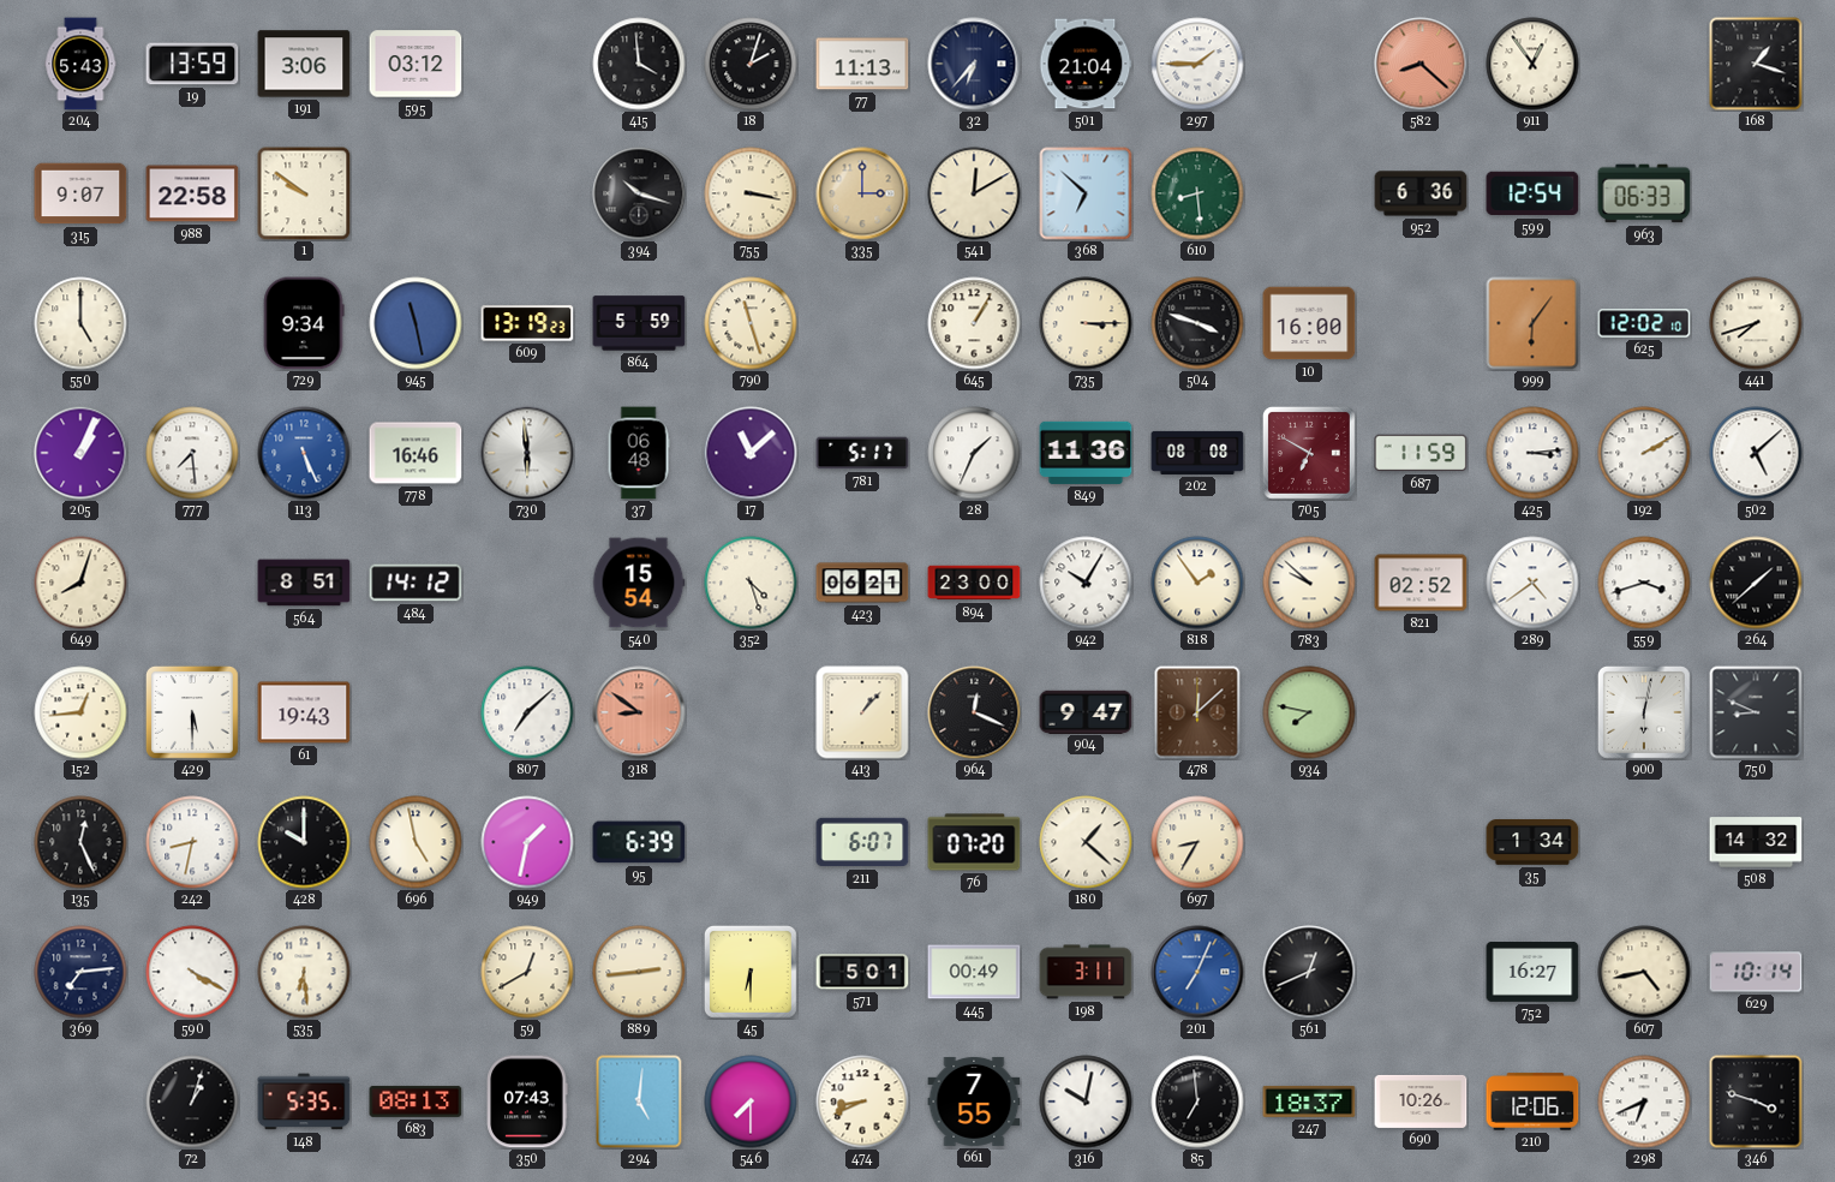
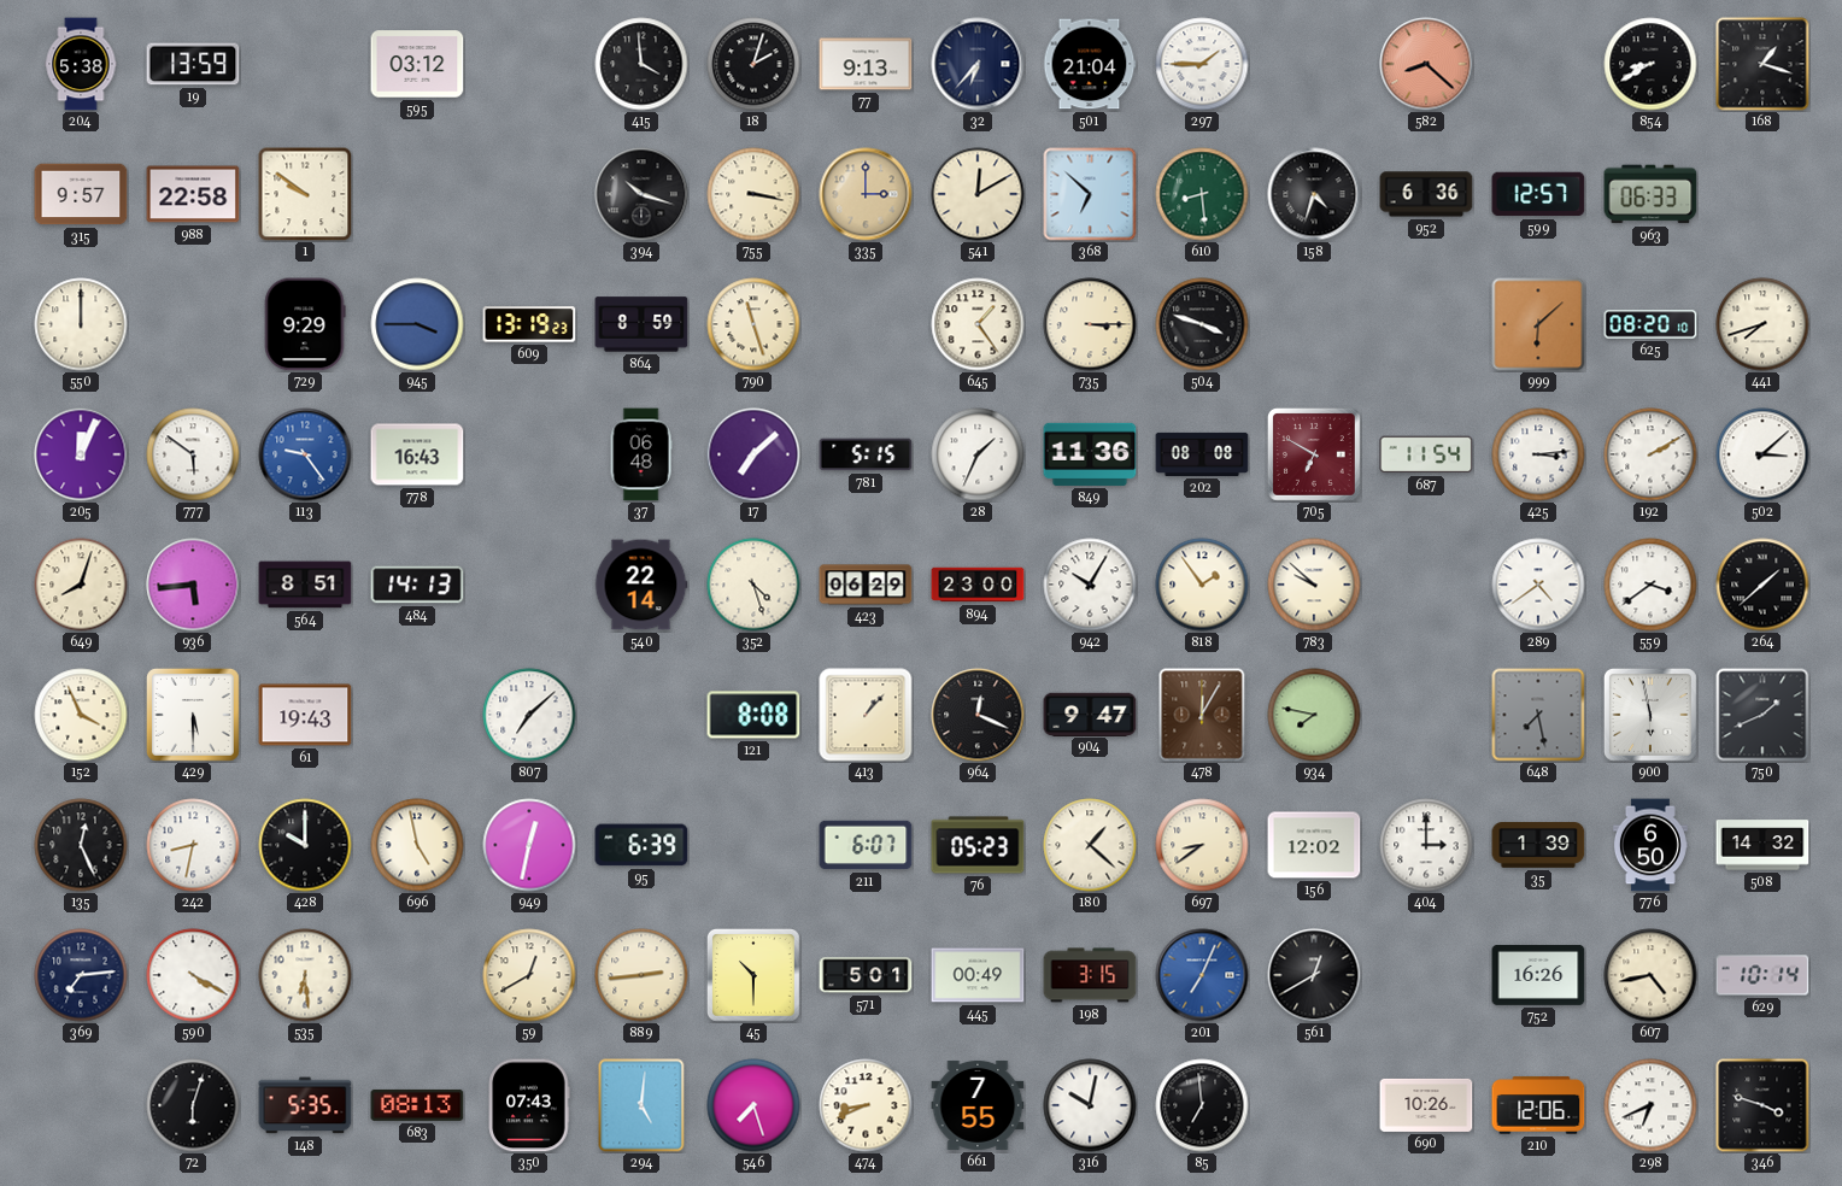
204: 5:43 -> 5:38
191: 3:06 -> none
77: 11:13 -> 9:13
911: 12:54 -> none
854: none -> 8:40
315: 9:07 -> 9:57
158: none -> 4:33
599: 12:54 -> 12:57
550: 5:00 -> 12:00
729: 9:34 -> 9:29
945: 11:28 -> 3:45
864: 5:59 -> 8:59
645: 1:05 -> 1:24
10: 16:00 -> none
999: 6:06 -> 6:08
625: 12:02 -> 08:20
205: 1:04 -> 12:04
777: 7:29 -> 5:51
113: 5:26 -> 9:24
778: 16:46 -> 16:43
730: 5:59 -> none
17: 11:08 -> 7:08
781: 5:17 -> 5:15
687: 11:59 -> 11:54
502: 5:08 -> 3:08
936: none -> 5:44
484: 14:12 -> 14:13
540: 15:54 -> 22:14
423: 06:21 -> 06:29
821: 02:52 -> none
559: 3:42 -> 3:39
152: 12:44 -> 3:56
318: 8:51 -> none
121: none -> 8:08
478: 12:08 -> 12:05
648: none -> 7:28
900: 6:02 -> 5:58
750: 8:49 -> 1:41
949: 1:32 -> 12:32
76: 07:20 -> 05:23
697: 8:35 -> 8:39
156: none -> 12:02
404: none -> 3:00
35: 1:34 -> 1:39
776: none -> 6:50
45: 6:30 -> 10:30
198: 3:11 -> 3:15
561: 12:41 -> 12:40
752: 16:27 -> 16:26
72: 1:03 -> 6:03
546: 7:30 -> 7:27
247: 18:37 -> none
